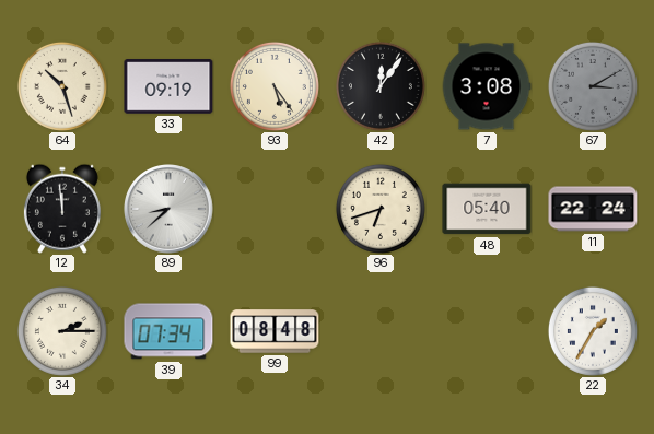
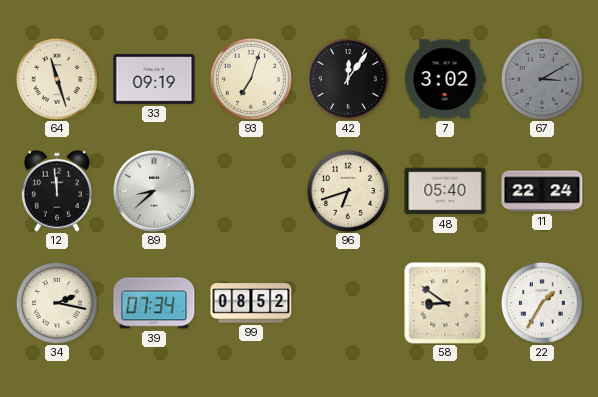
64: 10:27 -> 11:27
93: 5:24 -> 7:03
7: 3:08 -> 3:02
34: 2:15 -> 2:17
99: 08:48 -> 08:52
58: none -> 8:51
